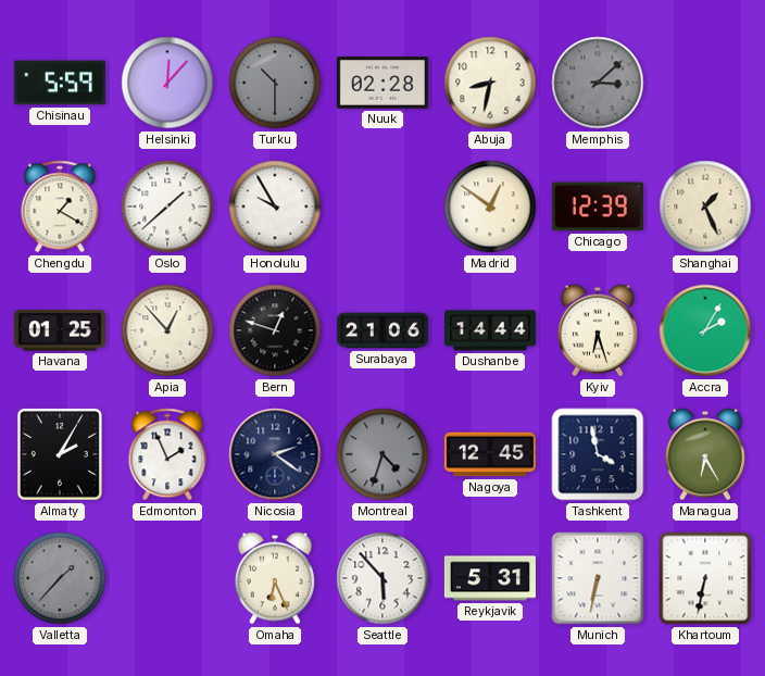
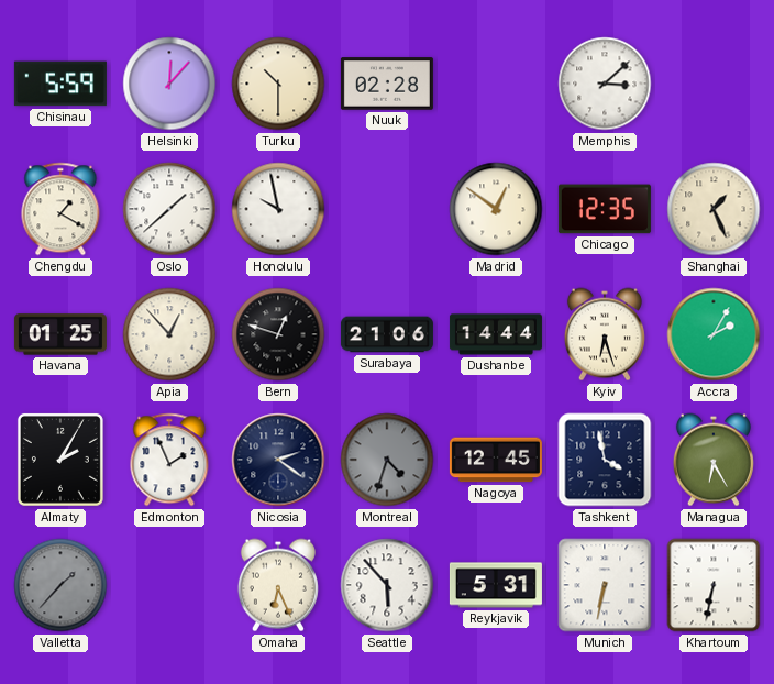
Turku dial: grey -> cream
Abuja: 8:32 -> none
Memphis dial: grey -> white
Honolulu: 9:55 -> 9:58
Chicago: 12:39 -> 12:35
